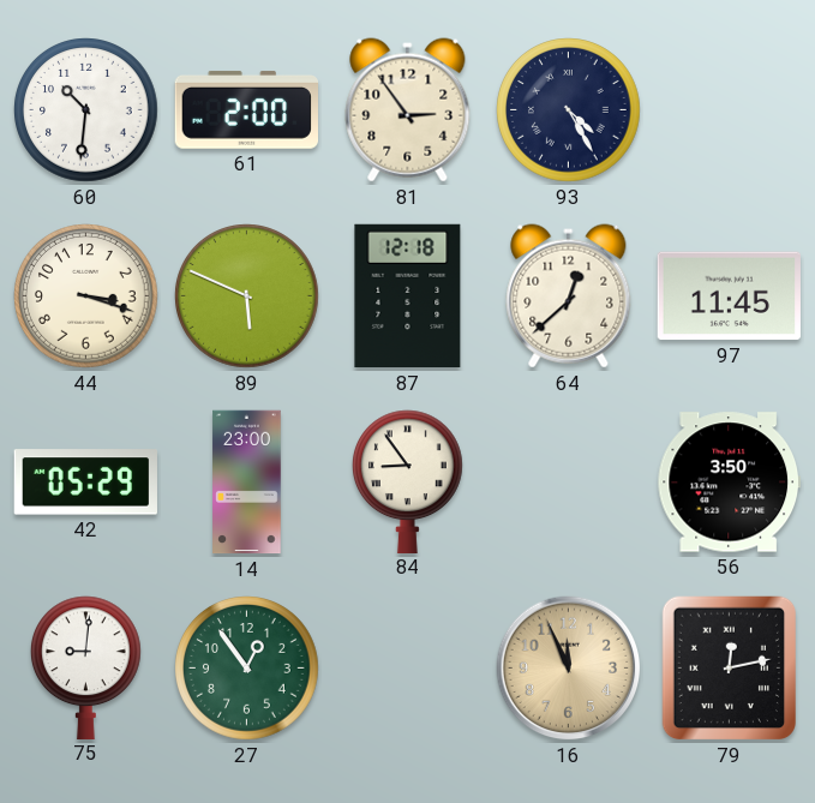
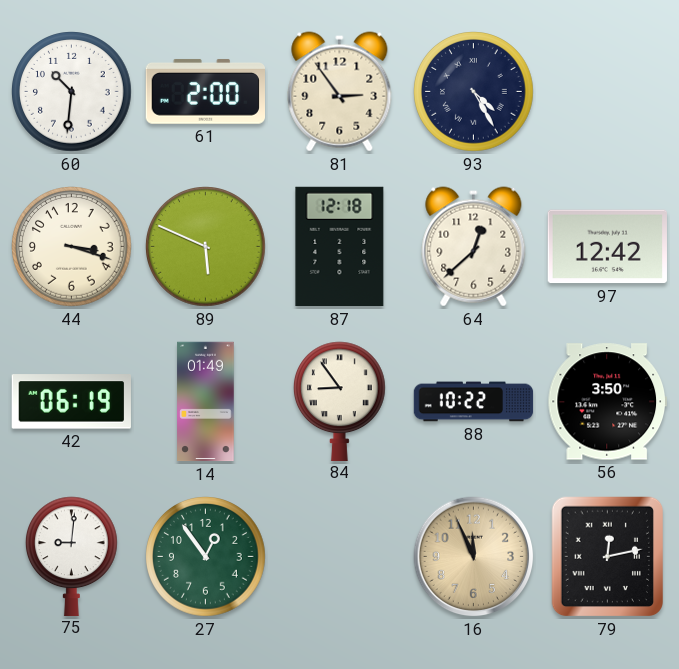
97: 11:45 -> 12:42
42: 05:29 -> 06:19
14: 23:00 -> 01:49
88: none -> 10:22
